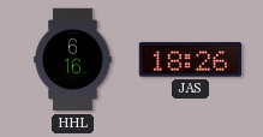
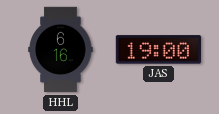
JAS: 18:26 -> 19:00
